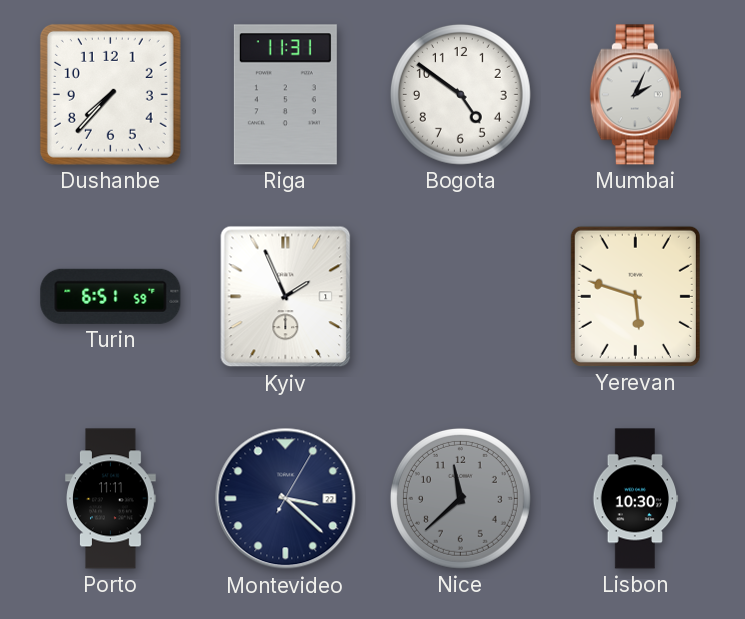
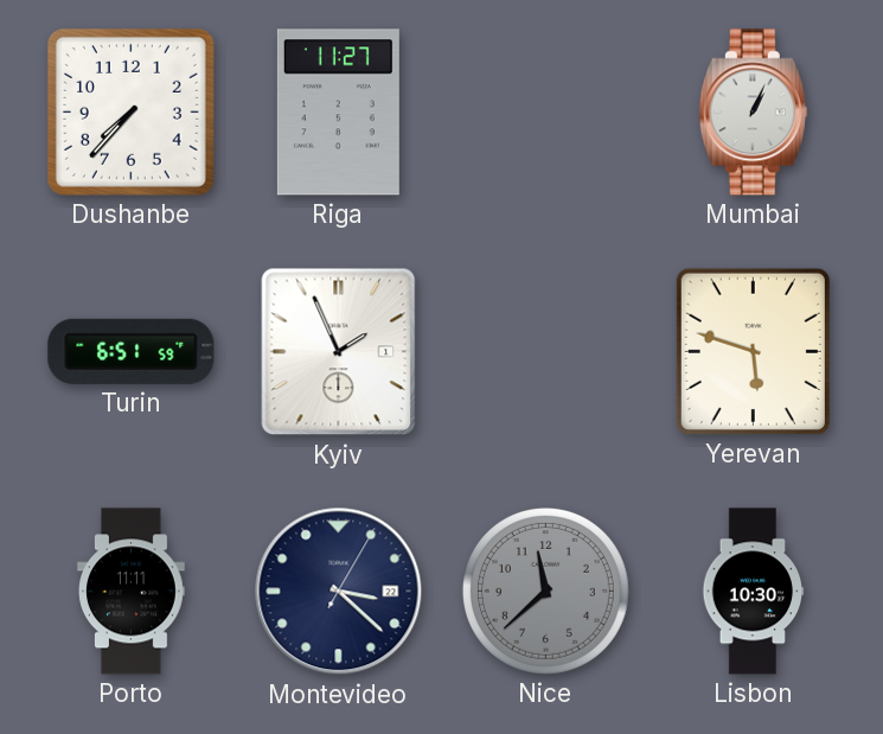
Riga: 11:31 -> 11:27
Bogota: 4:51 -> none
Mumbai: 2:04 -> 1:04
